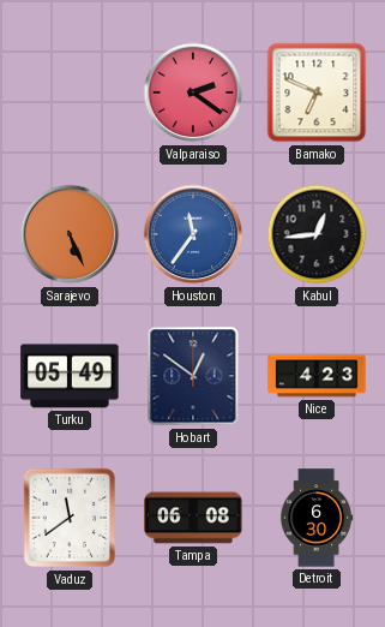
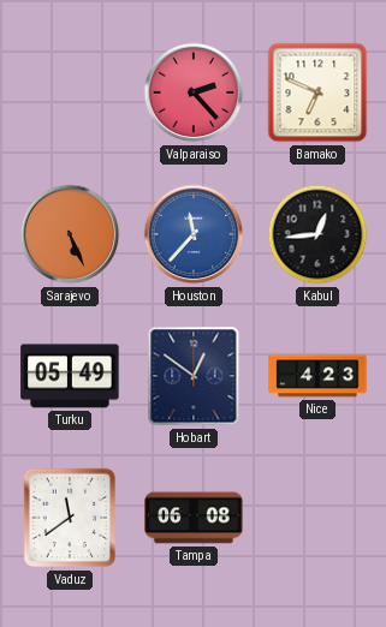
Valparaiso: 2:21 -> 2:23
Houston: 11:36 -> 11:37
Detroit: 6:30 -> none
